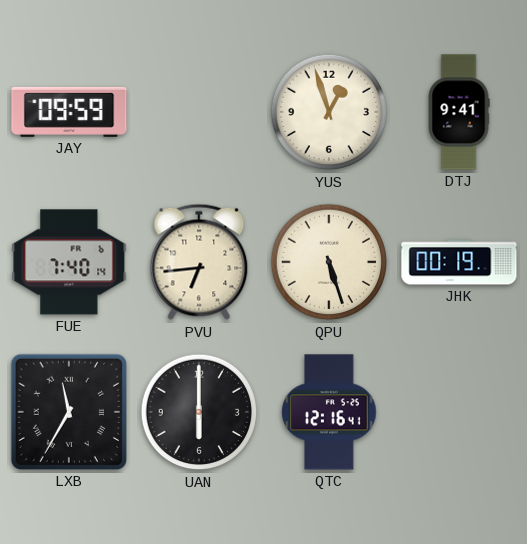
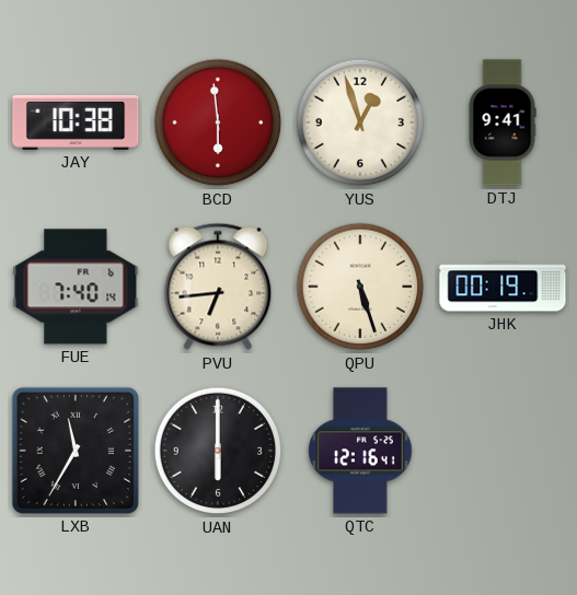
JAY: 09:59 -> 10:38
BCD: none -> 5:59
